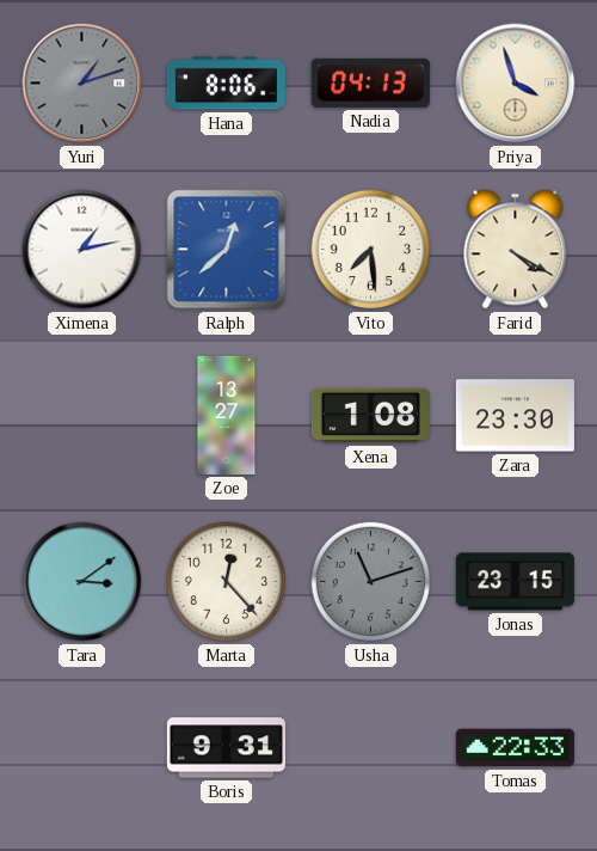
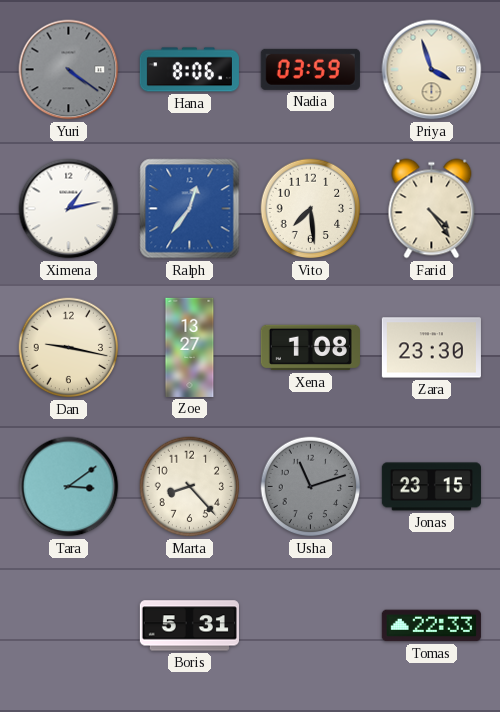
Yuri: 1:12 -> 4:21
Nadia: 04:13 -> 03:59
Ralph: 12:38 -> 12:36
Farid: 4:20 -> 4:24
Dan: none -> 9:17
Marta: 12:23 -> 8:23
Boris: 9:31 -> 5:31
